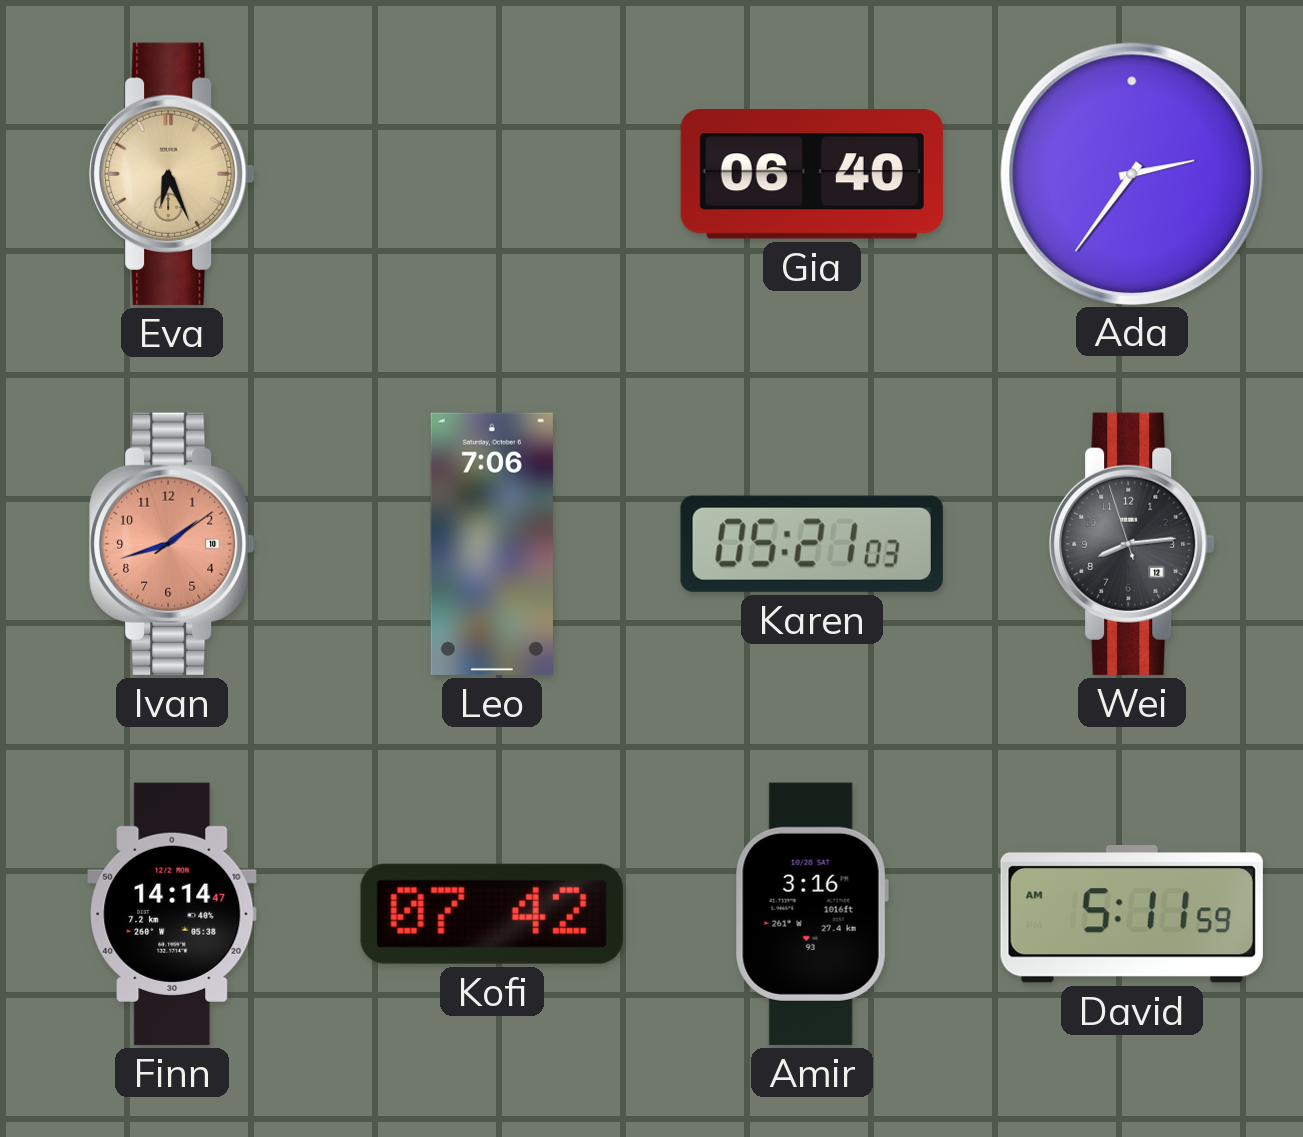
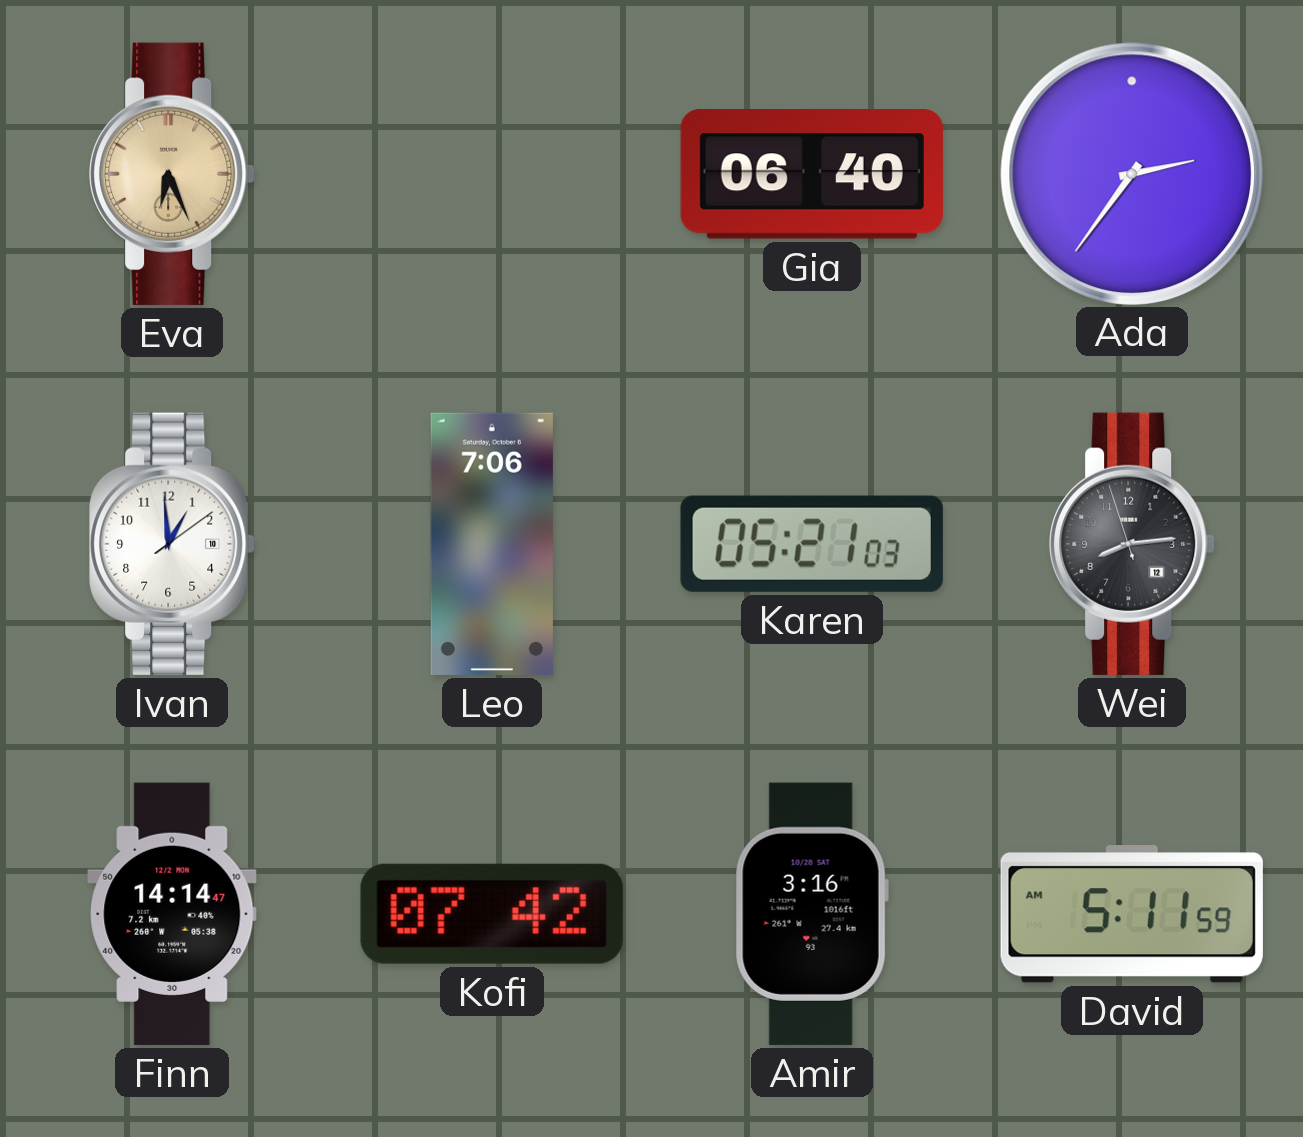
Ivan: 1:42 -> 12:59
Ivan dial: salmon -> white
